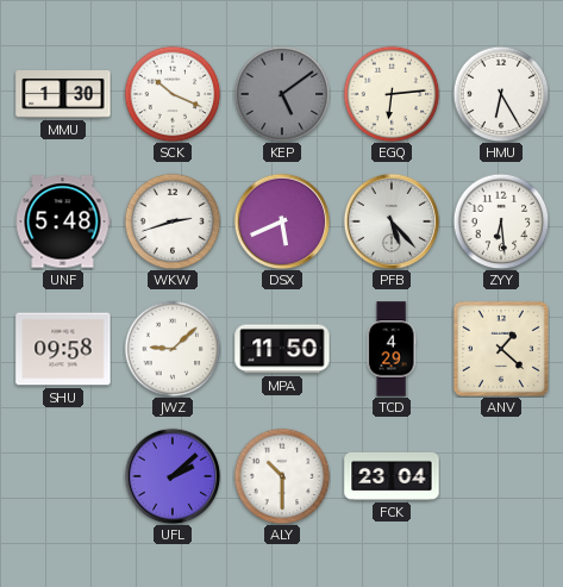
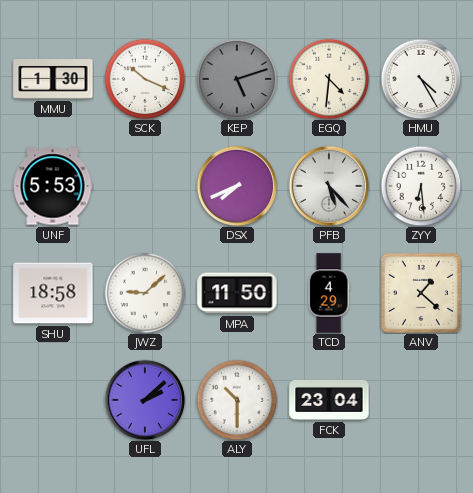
KEP: 5:09 -> 5:12
EGQ: 6:14 -> 4:31
HMU: 6:25 -> 4:25
UNF: 5:48 -> 5:53
WKW: 2:42 -> none
DSX: 5:41 -> 7:41
SHU: 09:58 -> 18:58
